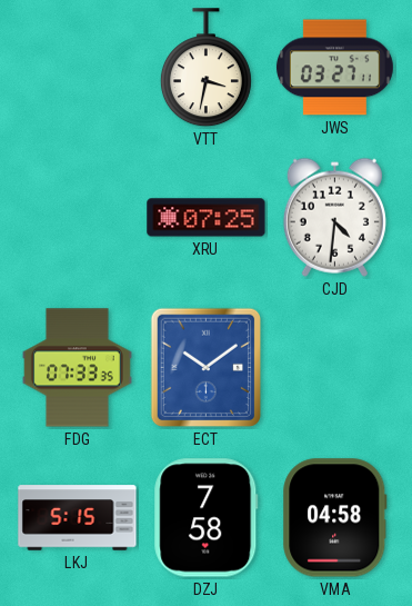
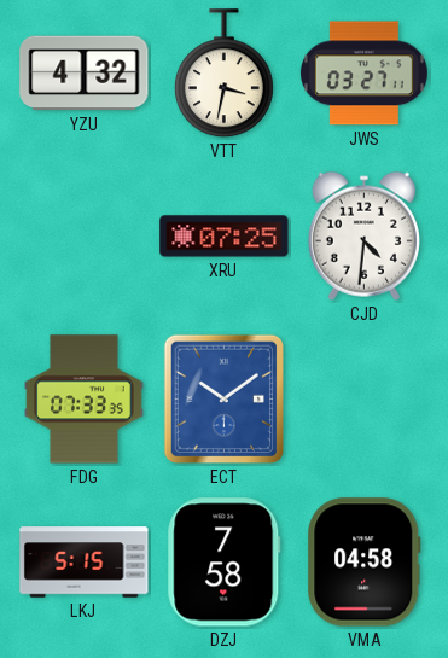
YZU: none -> 4:32
